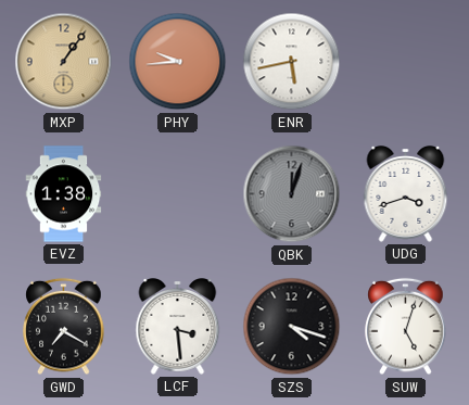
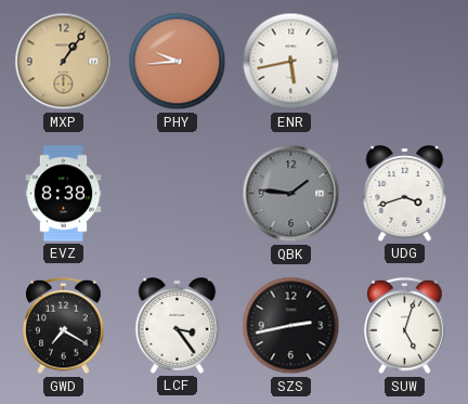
EVZ: 1:38 -> 8:38
QBK: 12:03 -> 1:46
LCF: 3:29 -> 3:24
SZS: 4:18 -> 2:43
